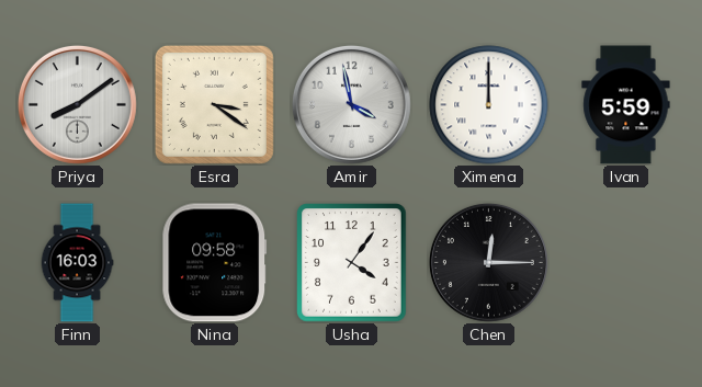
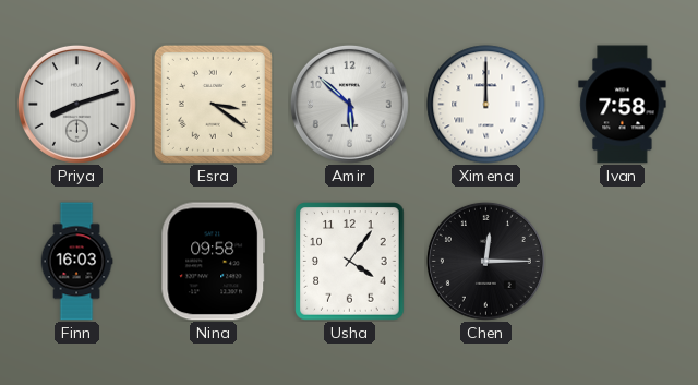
Priya: 8:09 -> 8:12
Amir: 3:58 -> 5:52
Ivan: 5:59 -> 7:58
